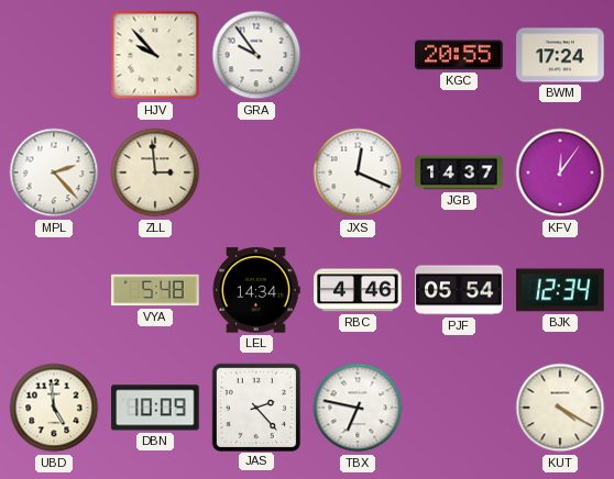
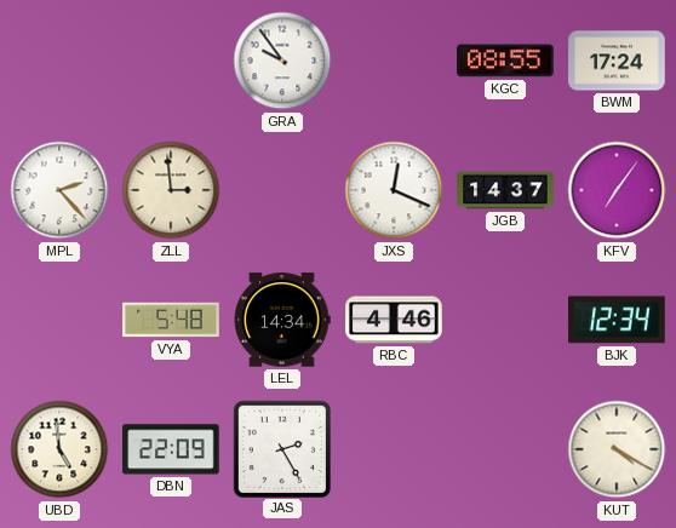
HJV: 9:53 -> none
KGC: 20:55 -> 08:55
KFV: 12:06 -> 7:06
PJF: 05:54 -> none
DBN: 10:09 -> 22:09
JAS: 2:23 -> 2:25
TBX: 6:47 -> none
